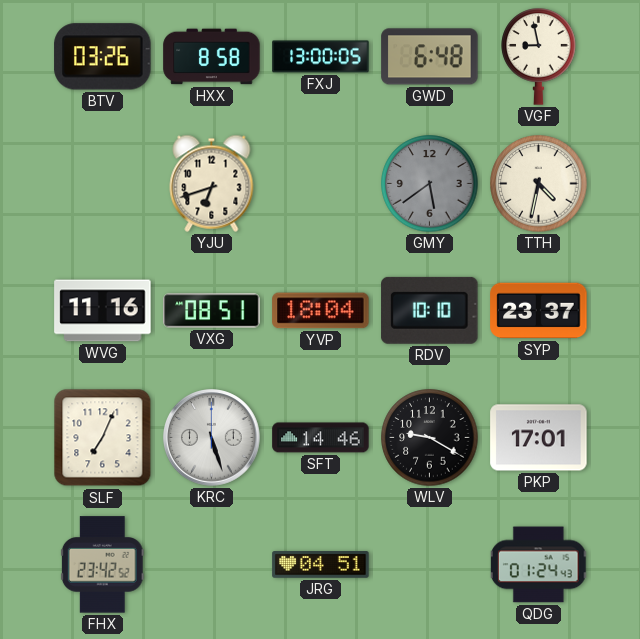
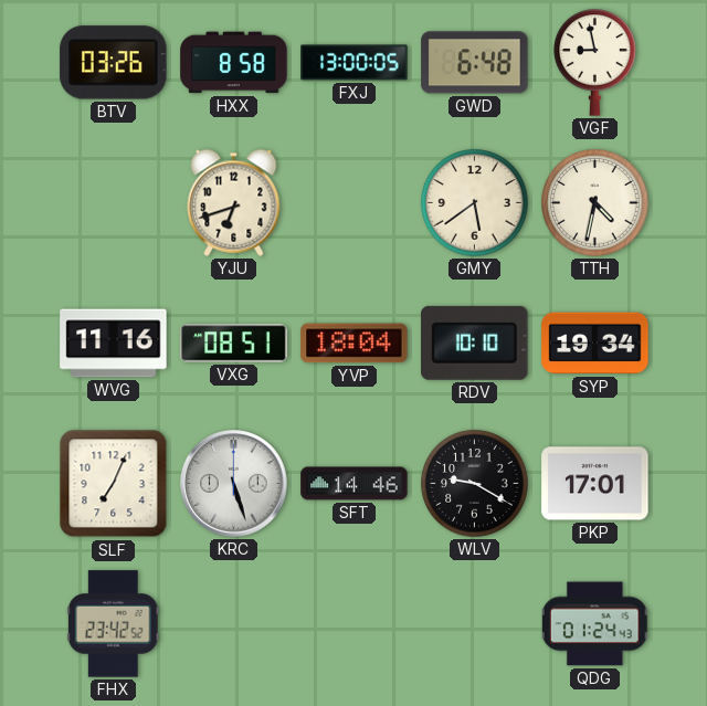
GMY dial: grey -> cream
SYP: 23:37 -> 19:34
JRG: 04:51 -> none
